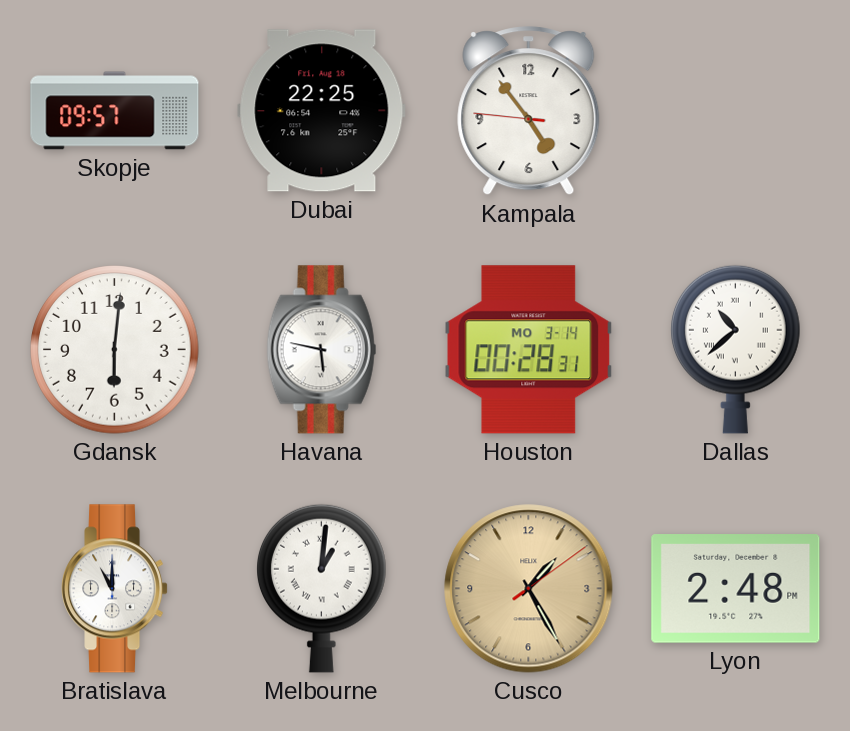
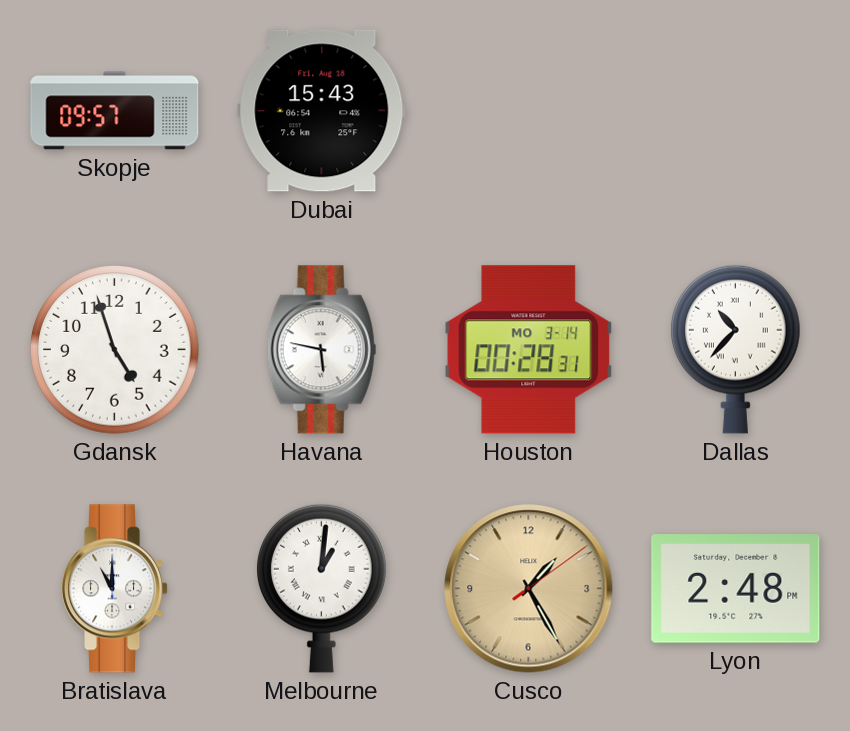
Dubai: 22:25 -> 15:43
Kampala: 4:53 -> none
Gdansk: 6:01 -> 4:57
Dallas: 10:38 -> 10:37
